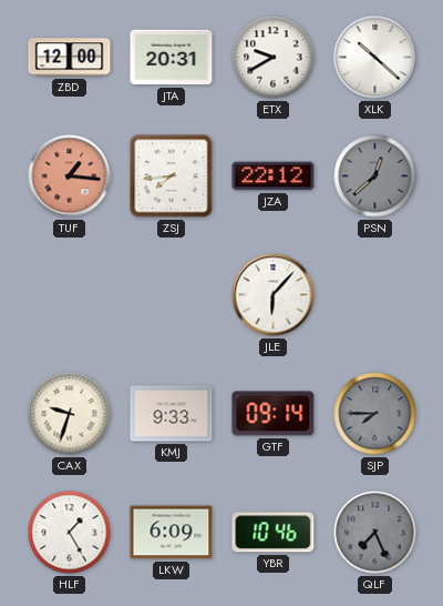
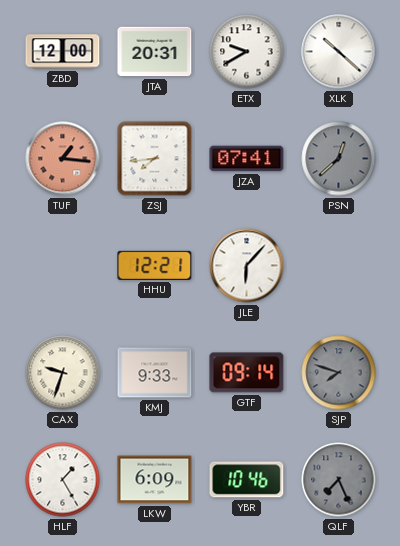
JZA: 22:12 -> 07:41
HHU: none -> 12:21
SJP: 7:45 -> 7:48
